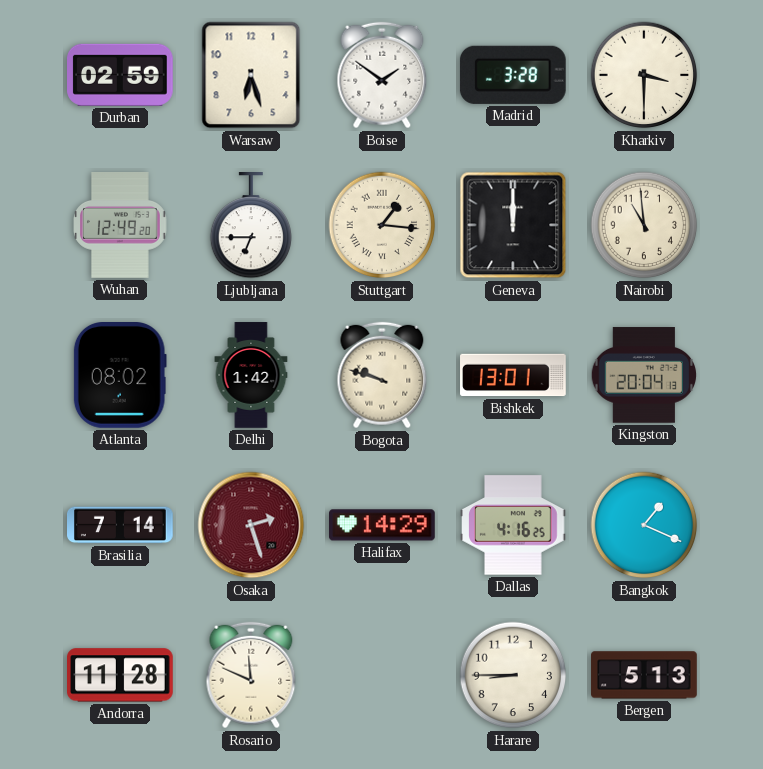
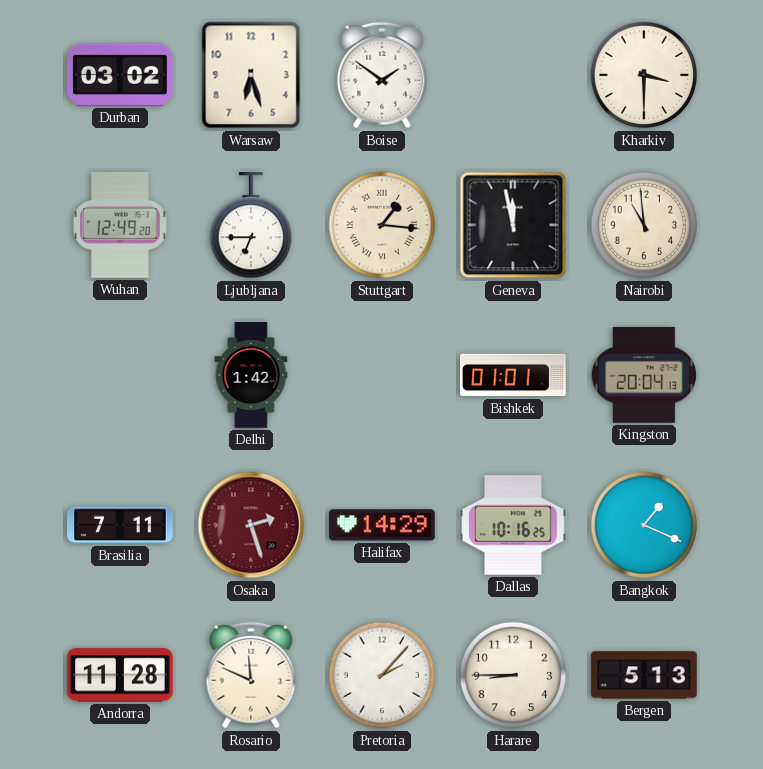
Durban: 02:59 -> 03:02
Madrid: 3:28 -> none
Geneva: 12:00 -> 11:58
Atlanta: 08:02 -> none
Bogota: 9:48 -> none
Bishkek: 13:01 -> 01:01
Brasilia: 7:14 -> 7:11
Dallas: 4:16 -> 10:16
Pretoria: none -> 2:07
